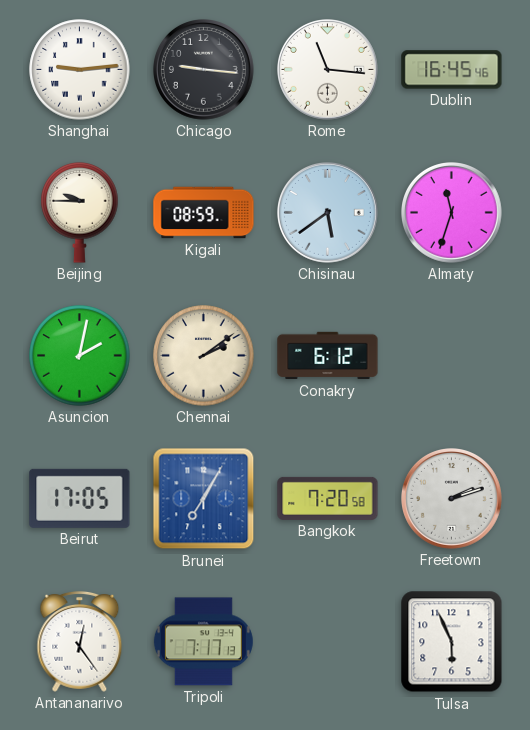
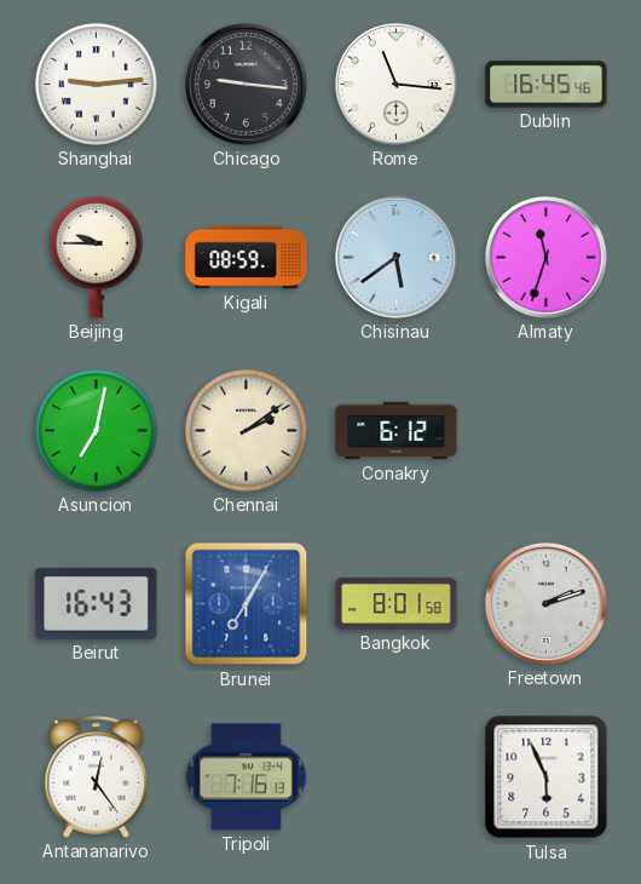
Asuncion: 2:02 -> 7:02
Beirut: 17:05 -> 16:43
Bangkok: 7:20 -> 8:01
Tripoli: 7:17 -> 7:16
